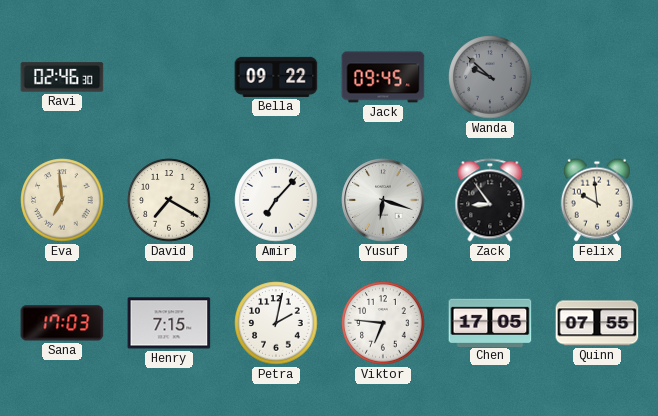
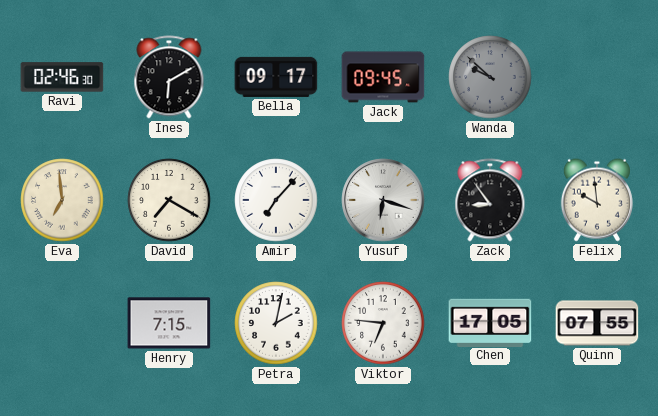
Ines: none -> 6:10
Bella: 09:22 -> 09:17
Sana: 17:03 -> none
